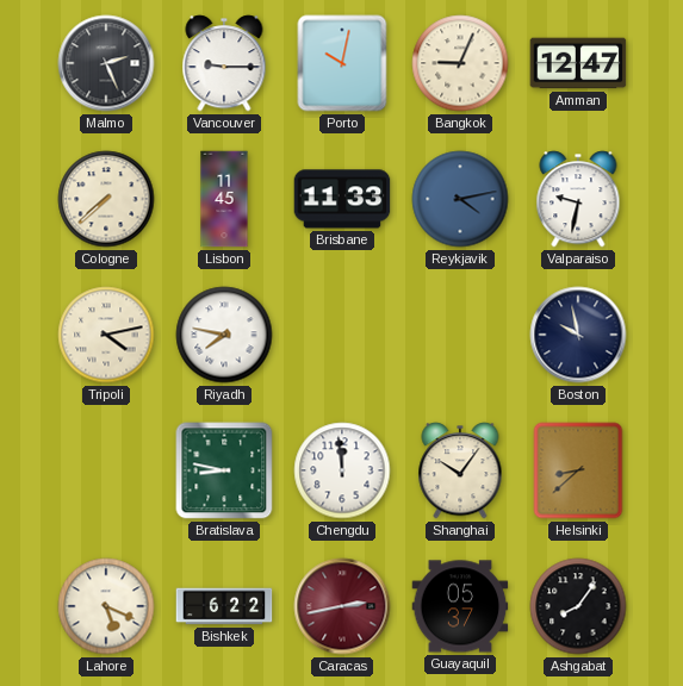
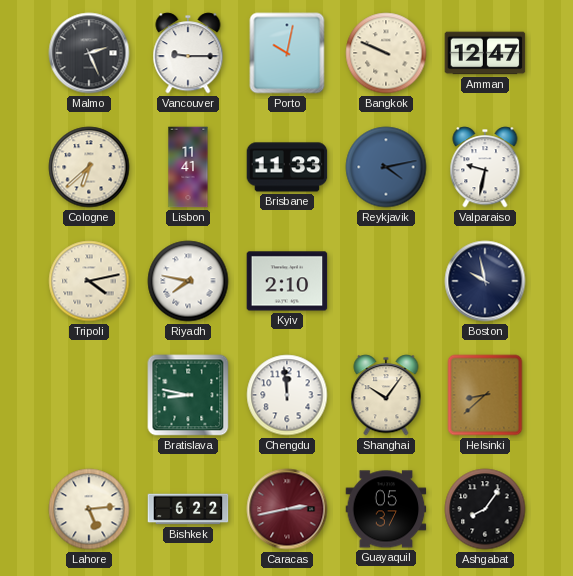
Bangkok: 9:04 -> 9:49
Cologne: 7:38 -> 6:38
Lisbon: 11:45 -> 11:41
Kyiv: none -> 2:10
Lahore: 5:19 -> 5:14
